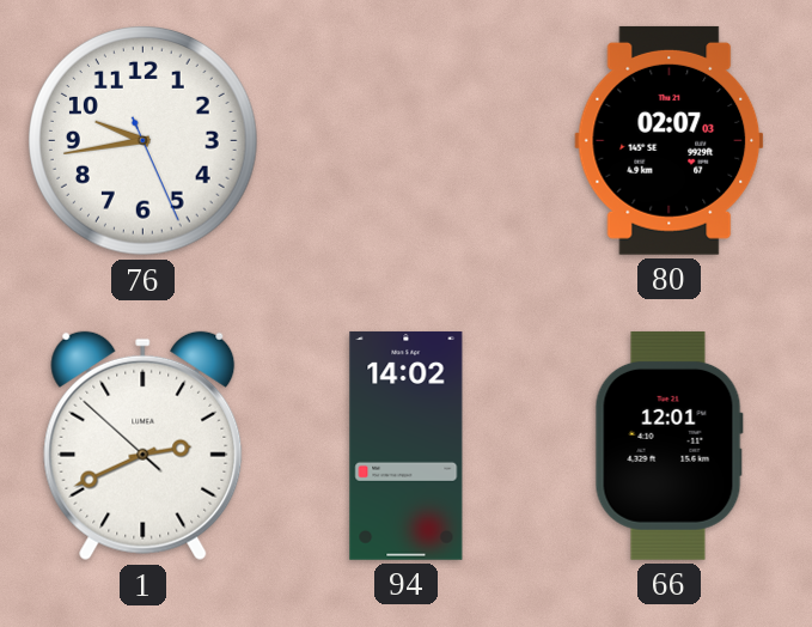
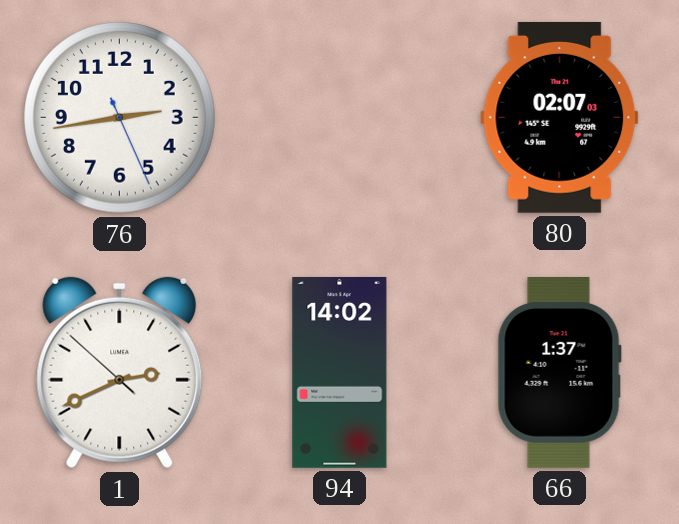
76: 9:43 -> 2:43
66: 12:01 -> 1:37
